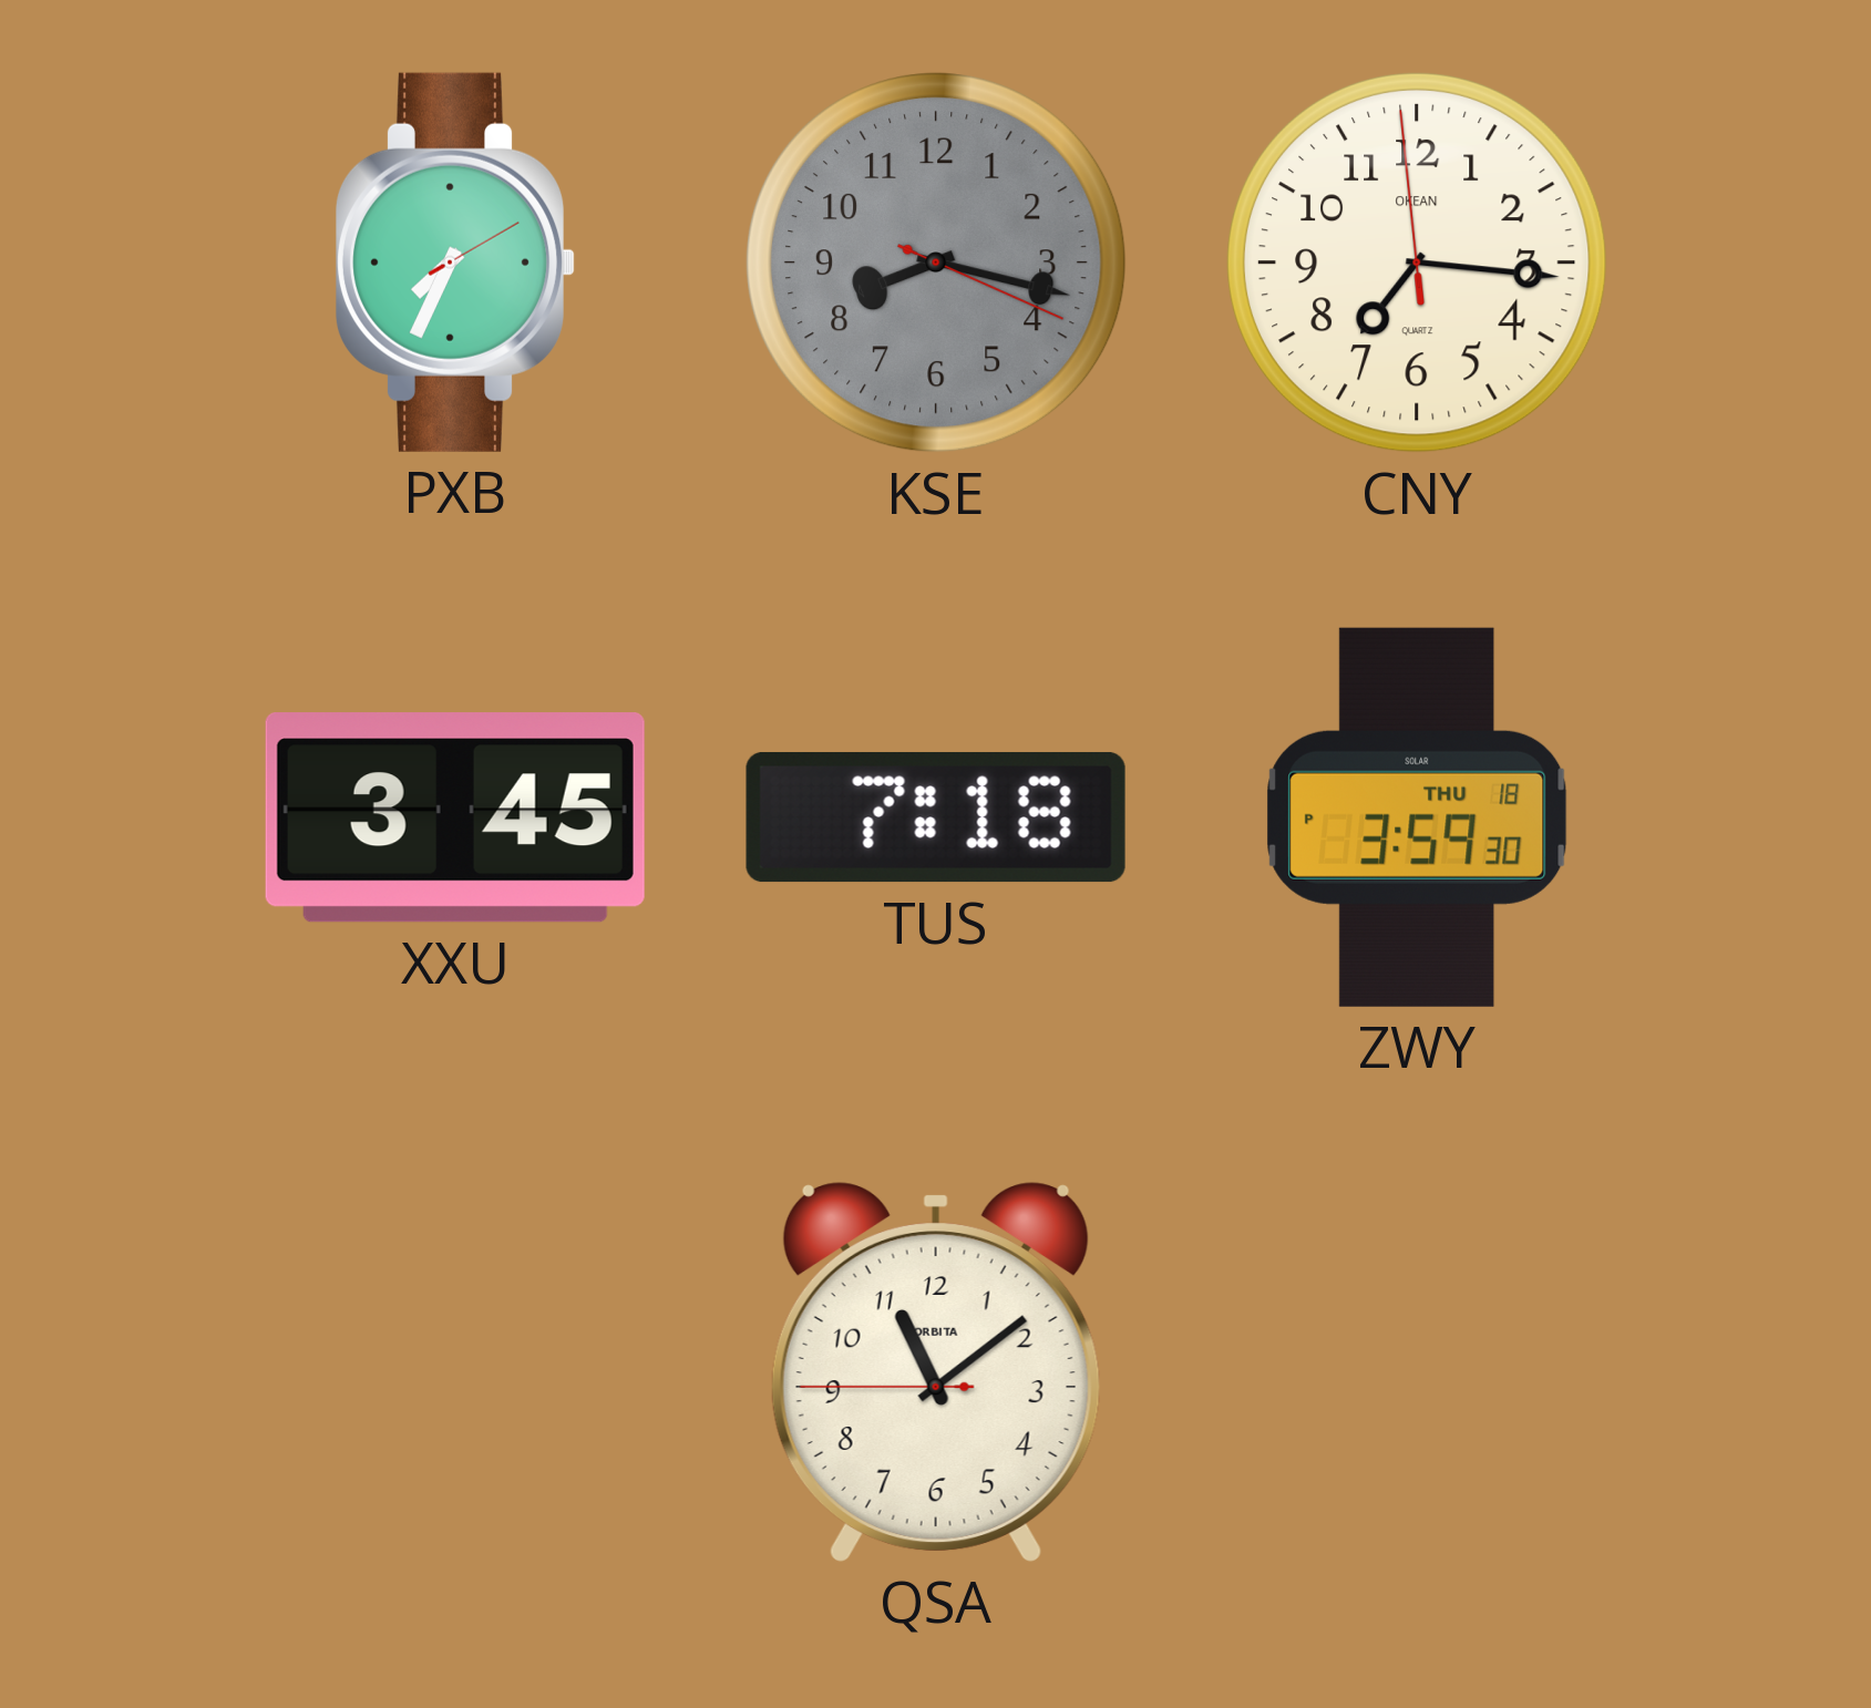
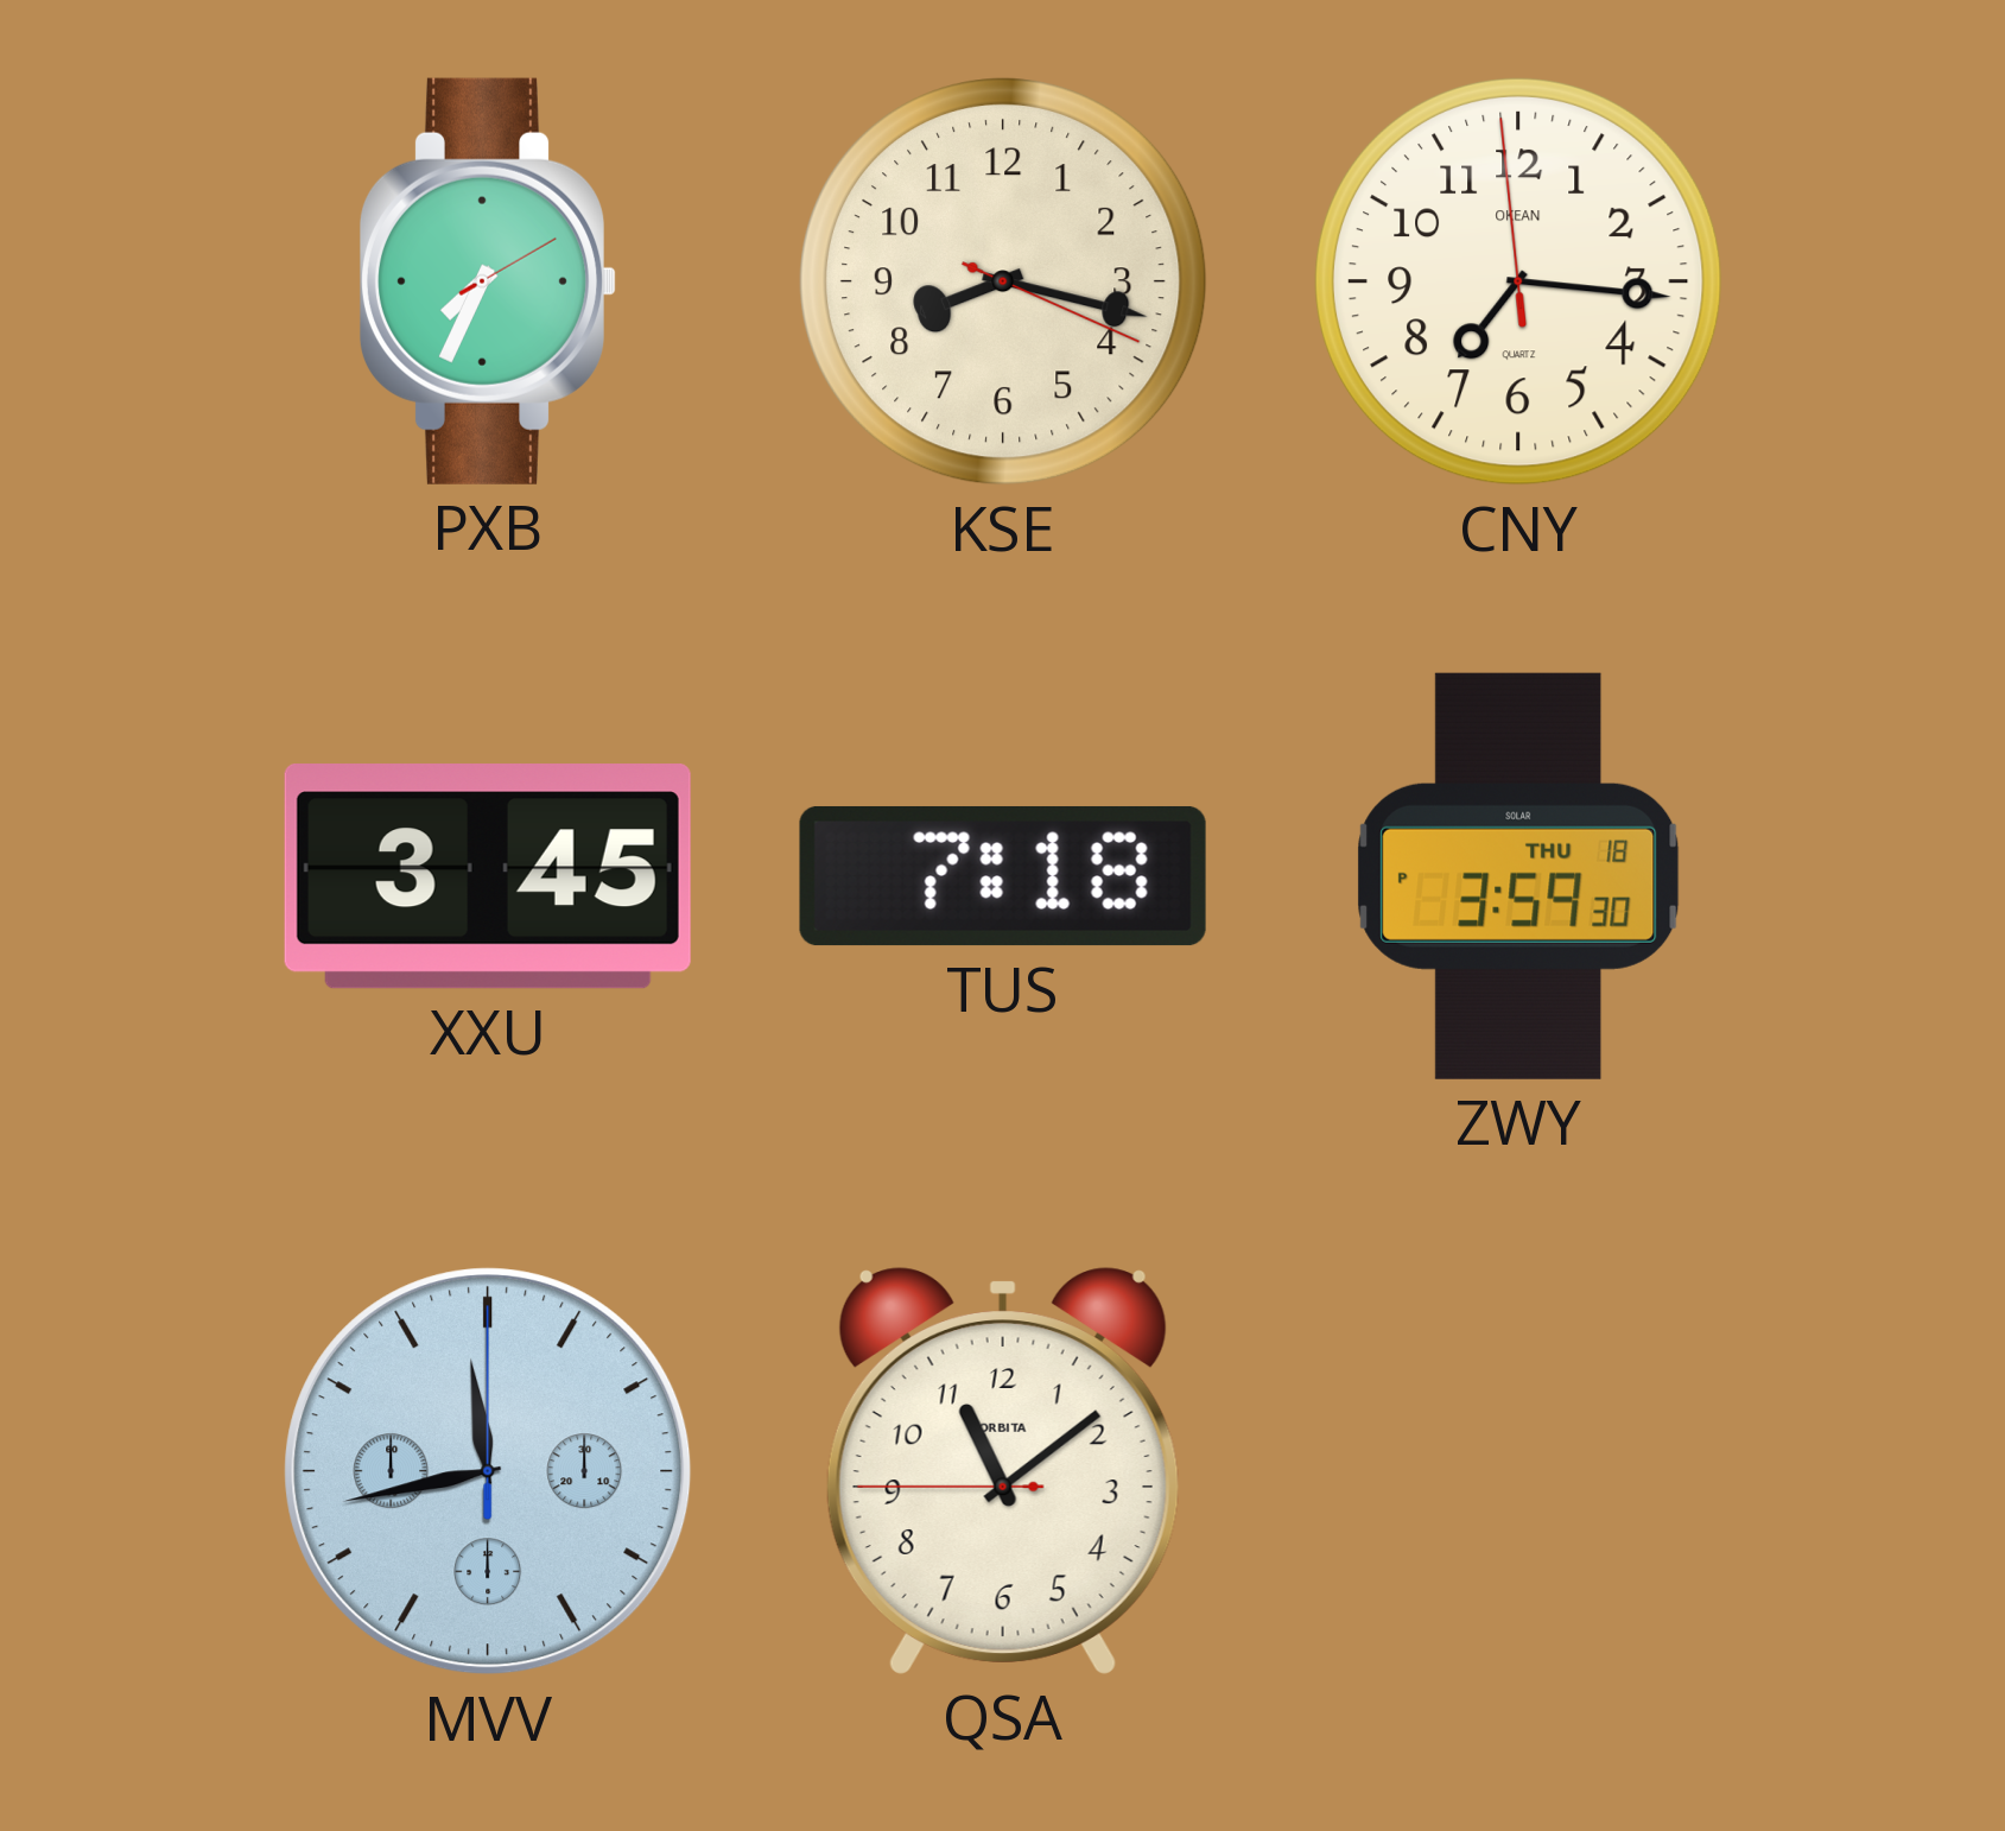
KSE dial: grey -> cream
MVV: none -> 11:43
